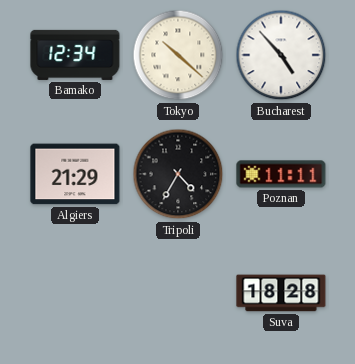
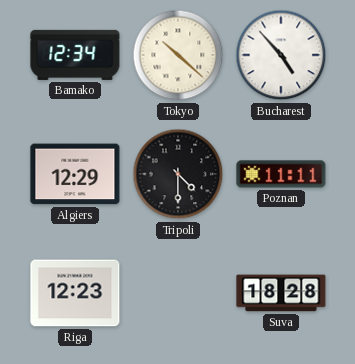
Algiers: 21:29 -> 12:29
Tripoli: 4:35 -> 4:30
Riga: none -> 12:23
